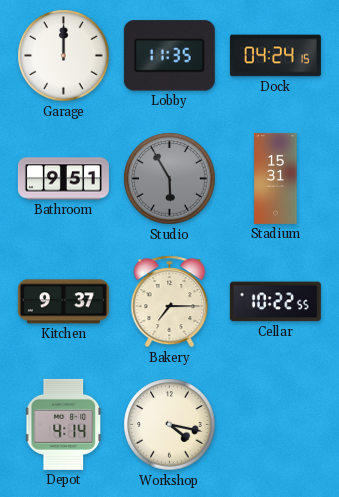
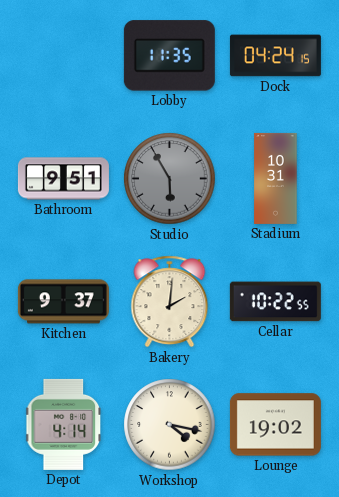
Garage: 12:00 -> none
Stadium: 15:31 -> 10:31
Bakery: 7:15 -> 2:01
Lounge: none -> 19:02
